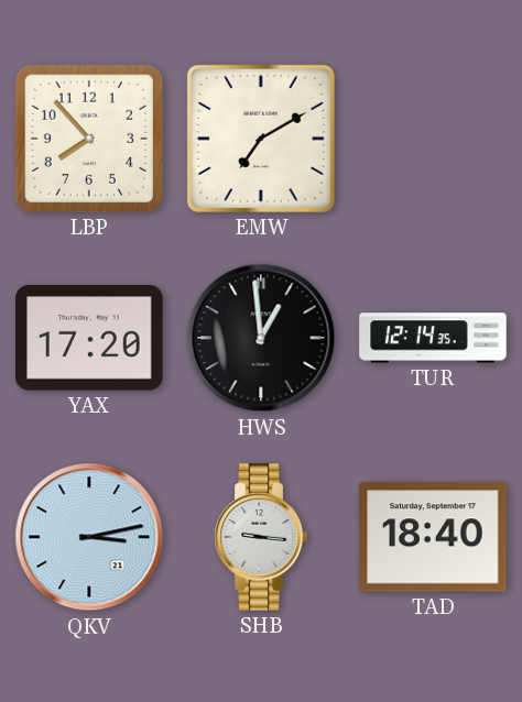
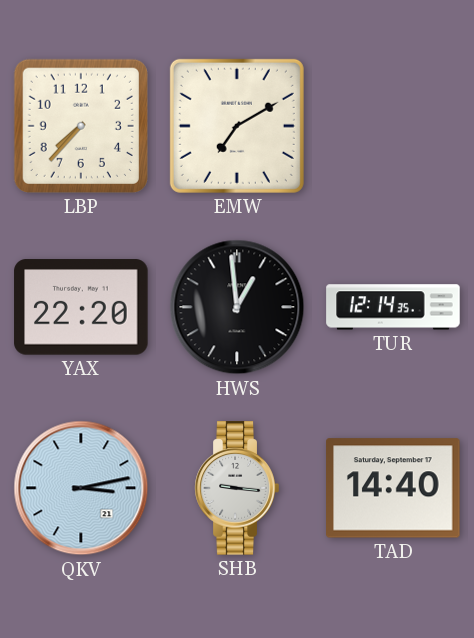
LBP: 7:53 -> 7:37
YAX: 17:20 -> 22:20
TAD: 18:40 -> 14:40
